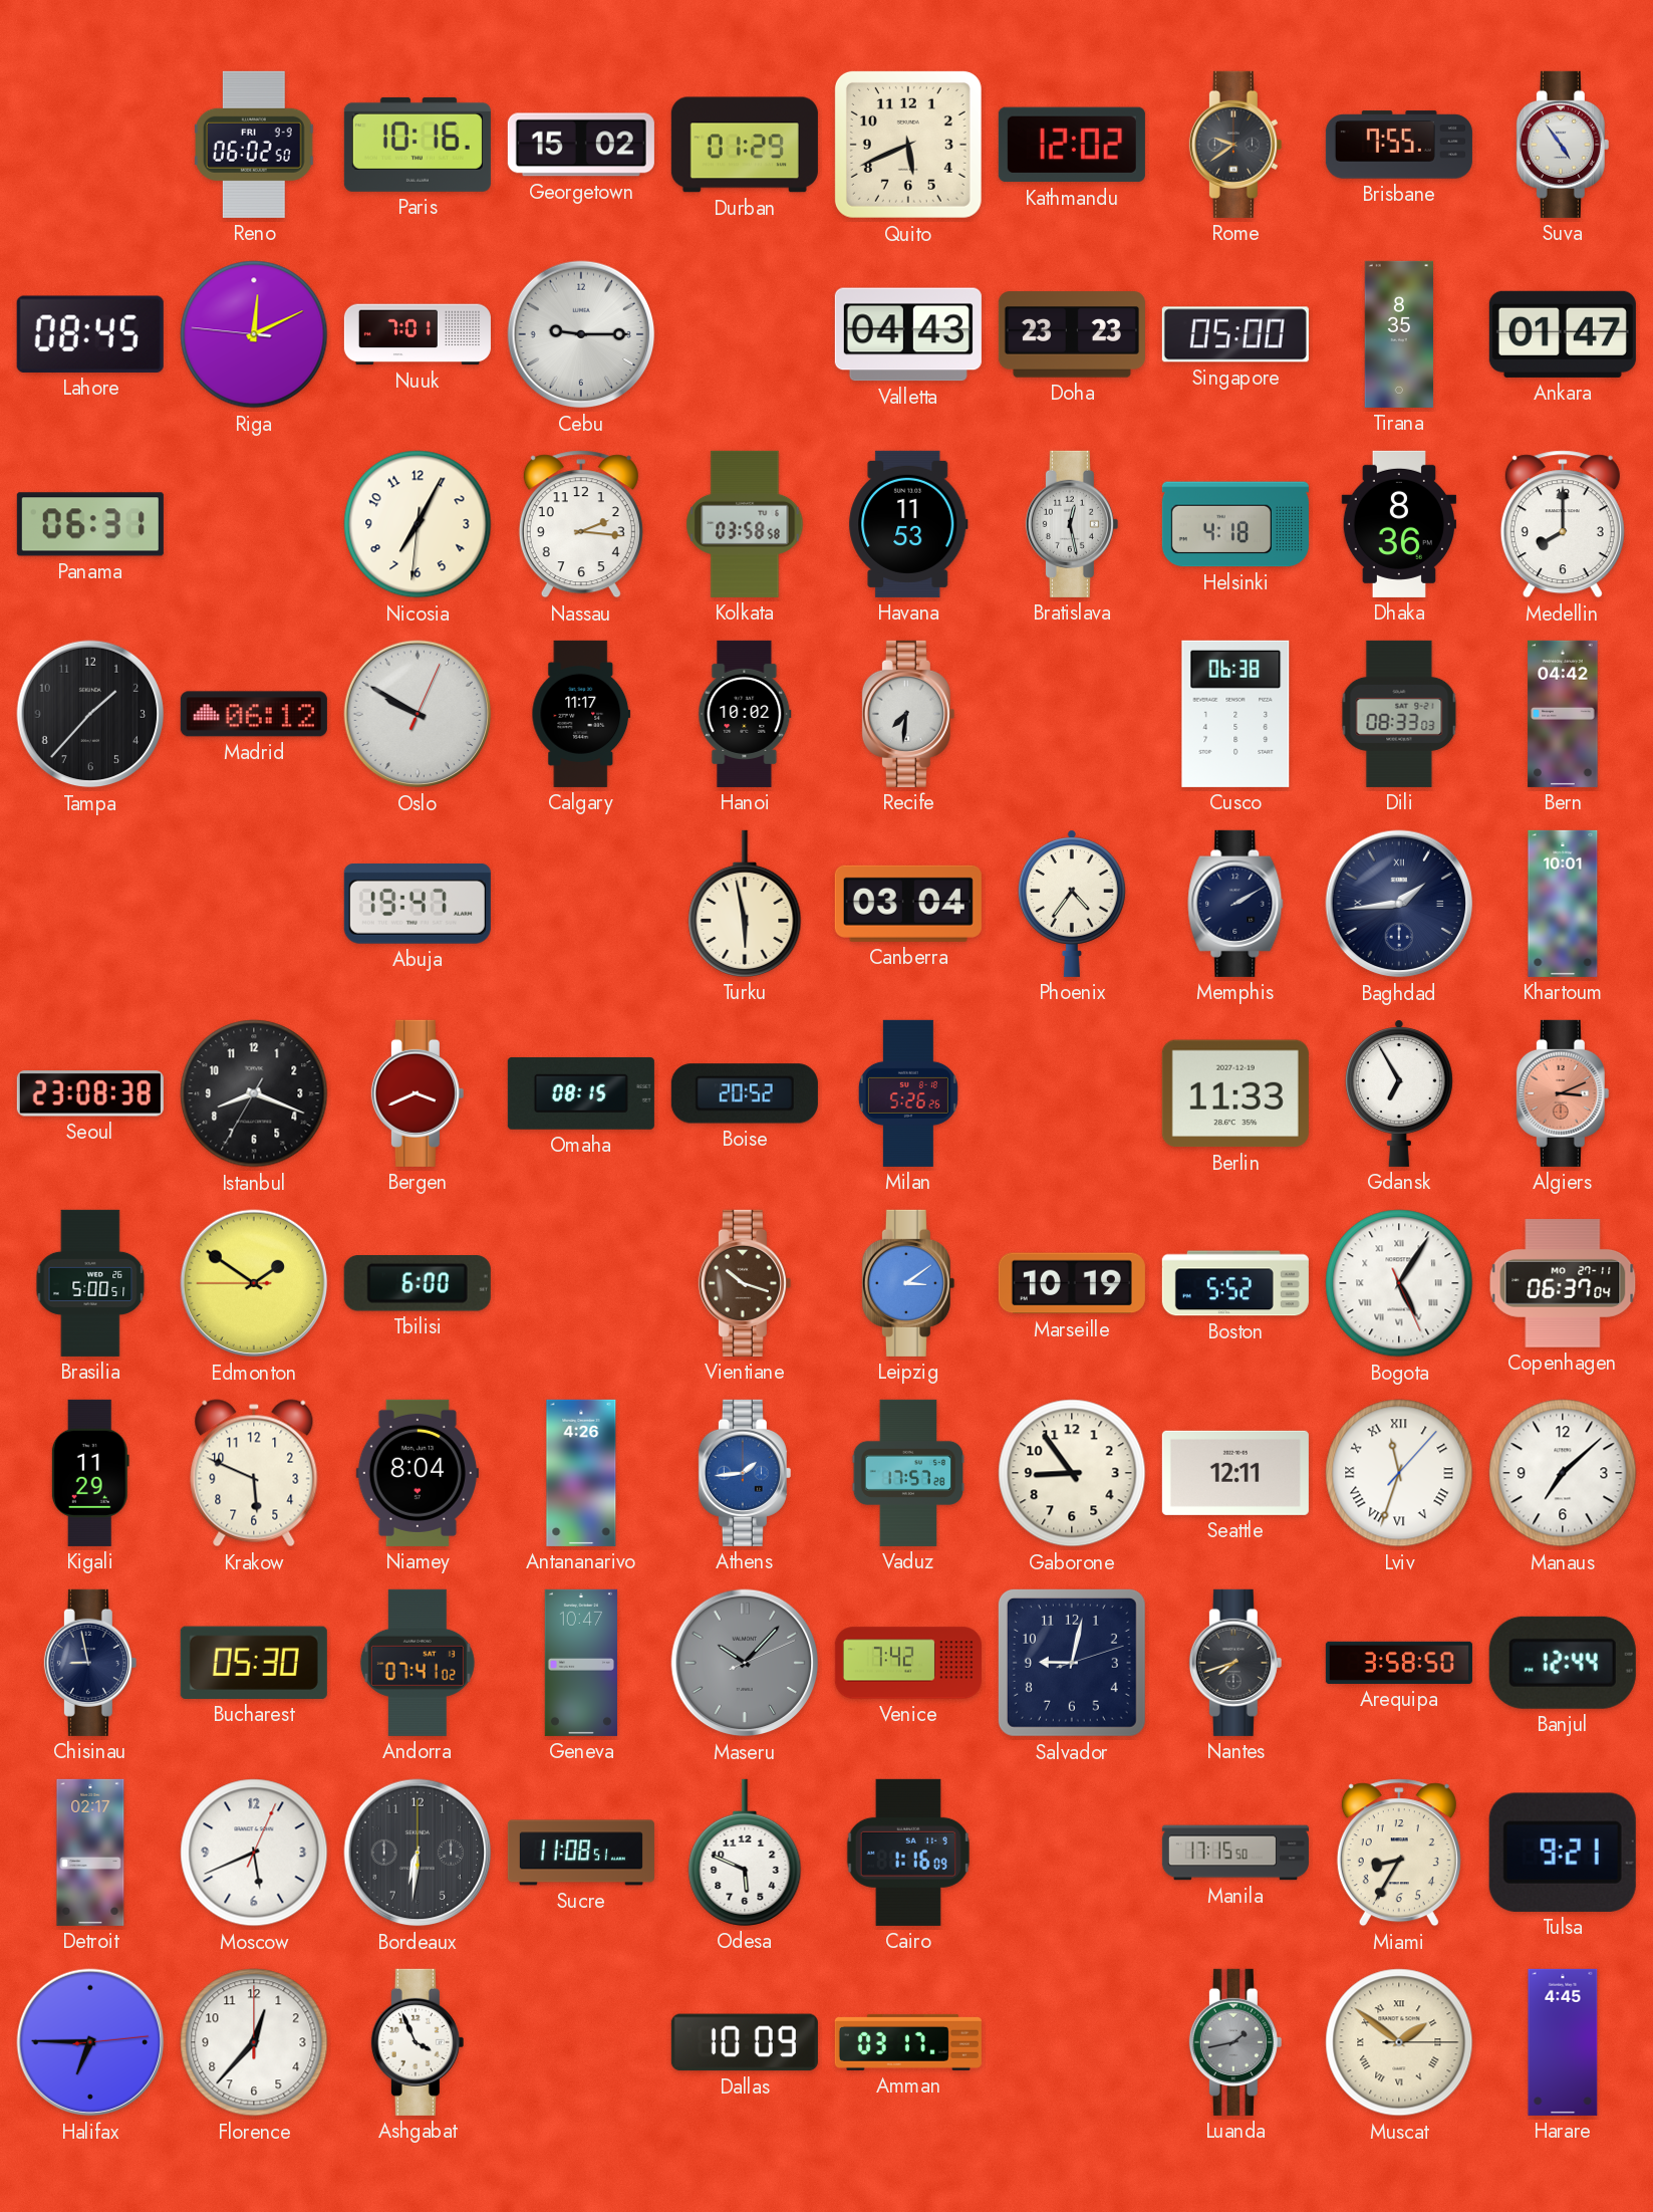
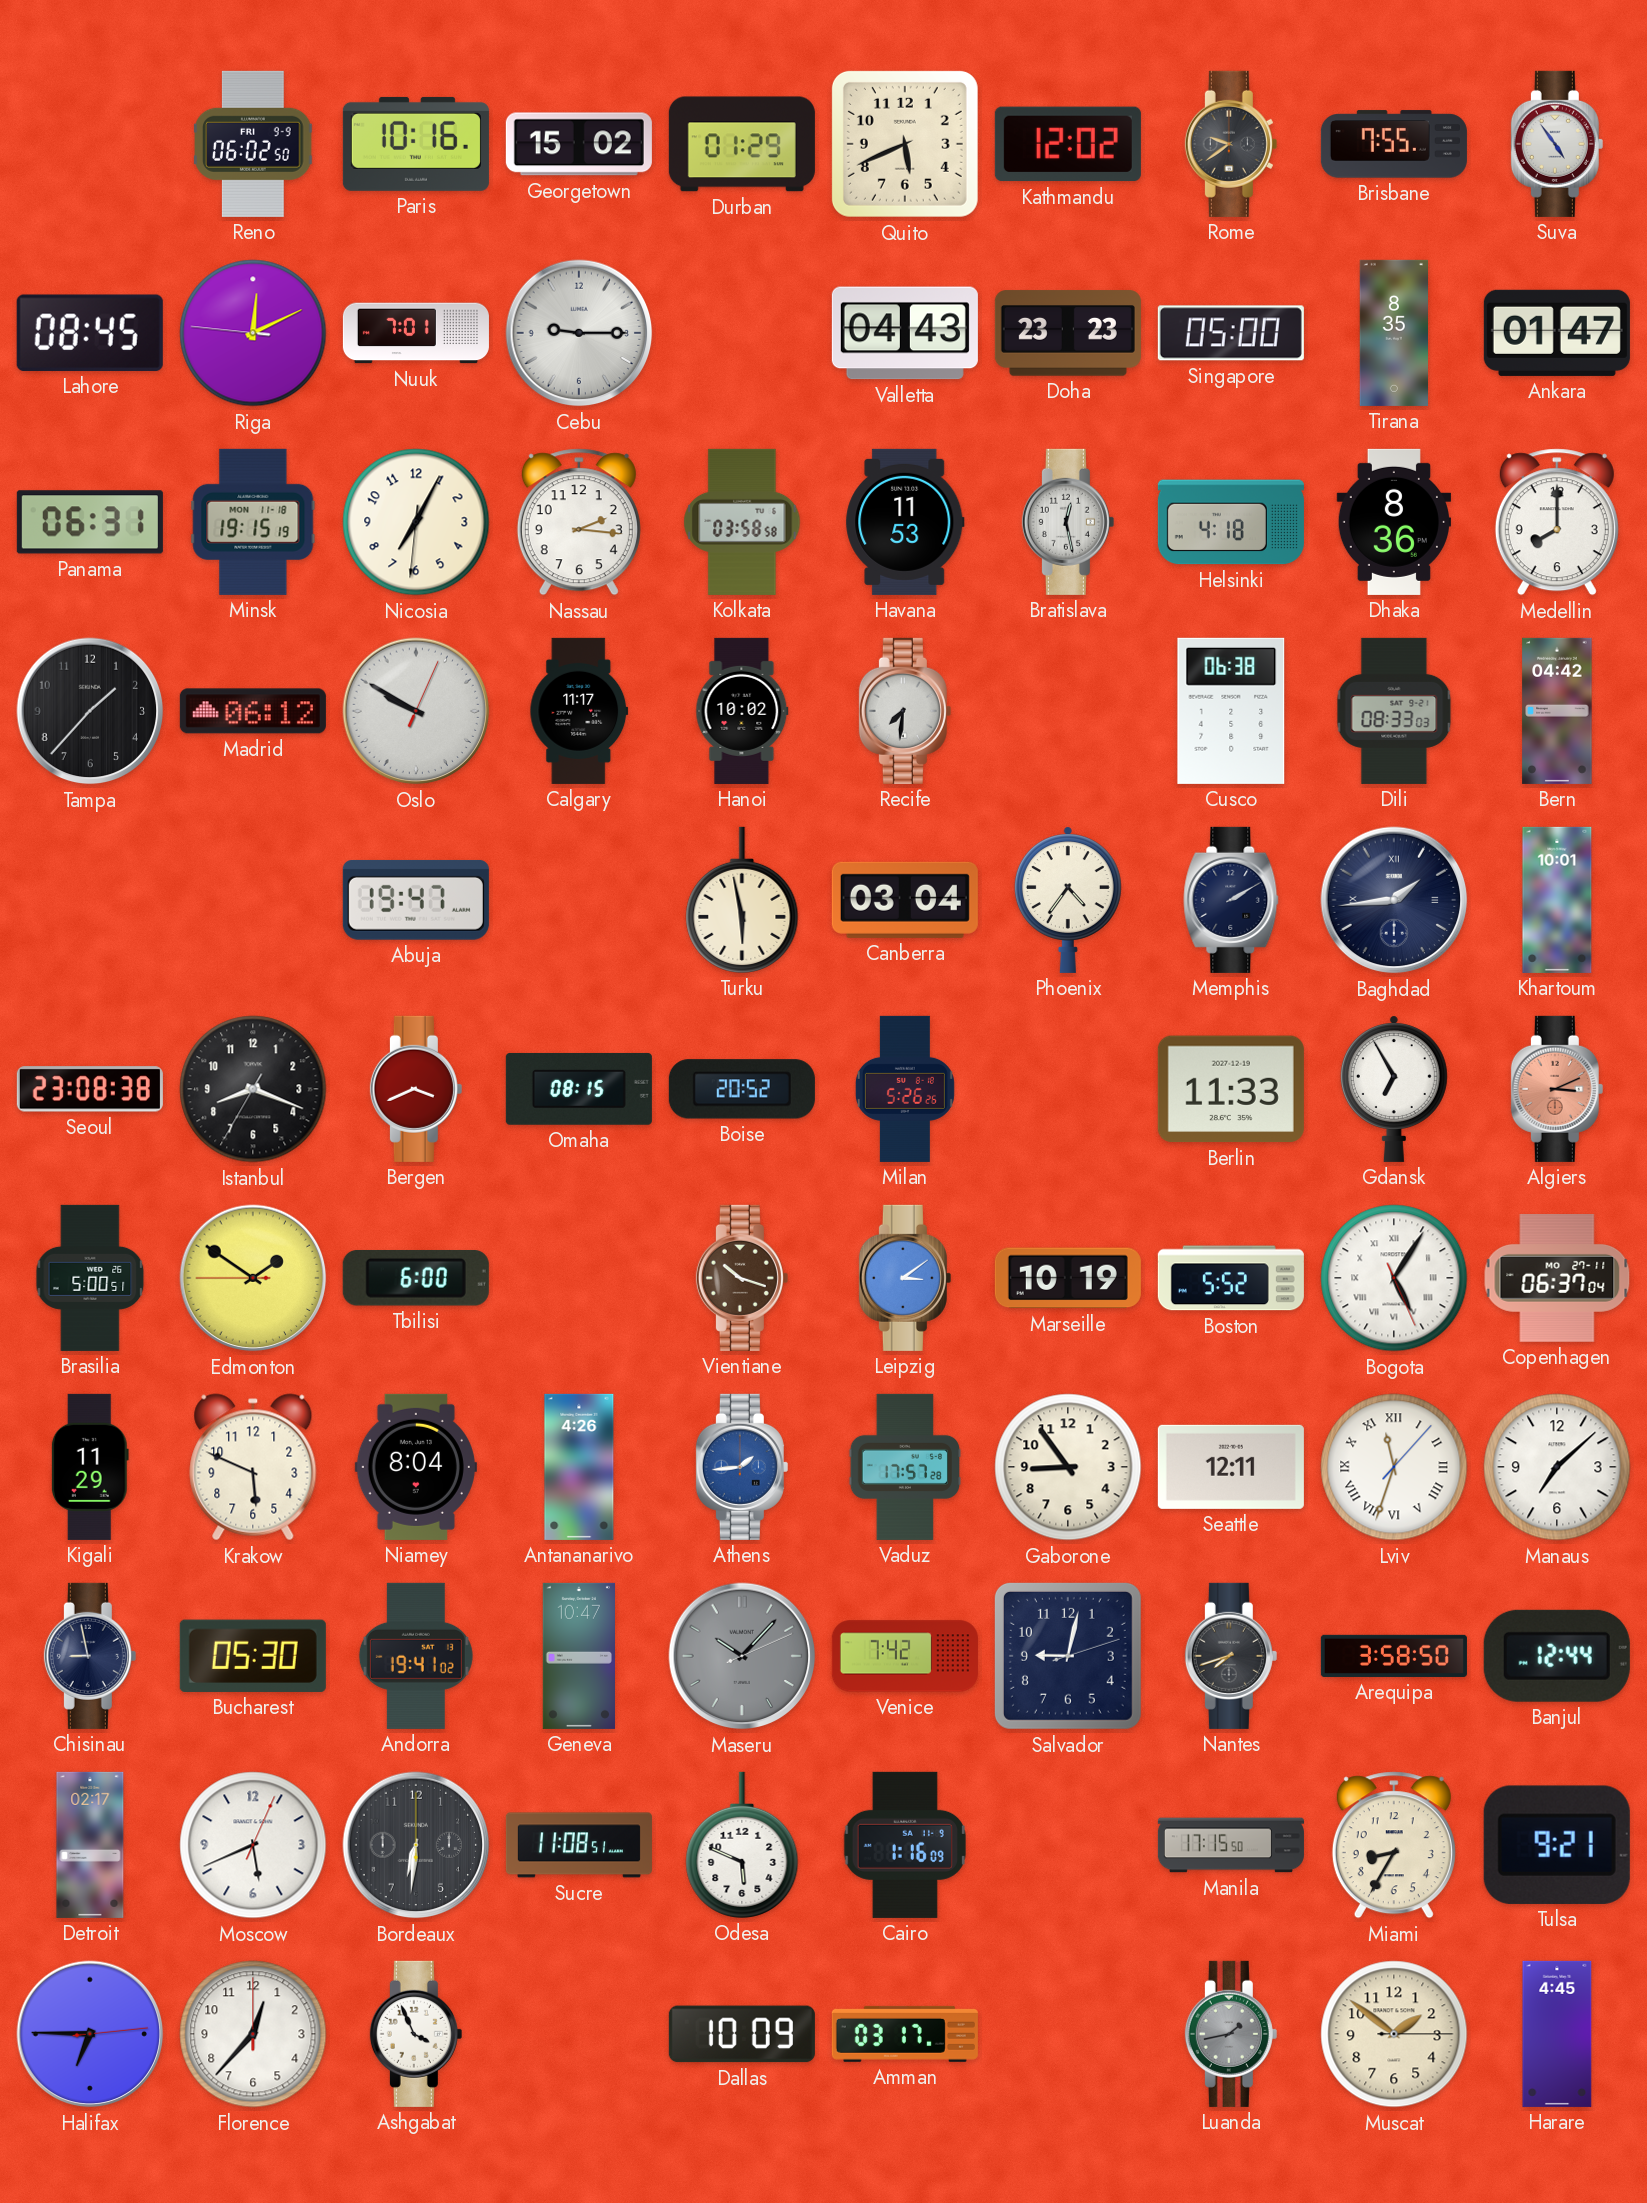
Minsk: none -> 19:15
Andorra: 07:41 -> 19:41
Muscat numerals: Roman -> Arabic
